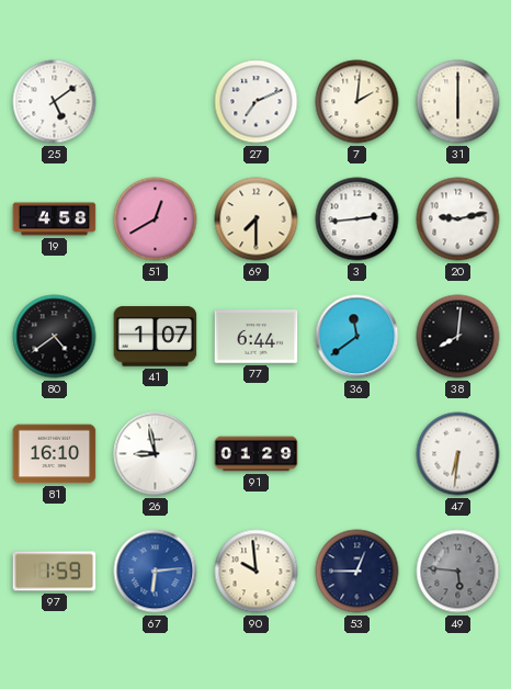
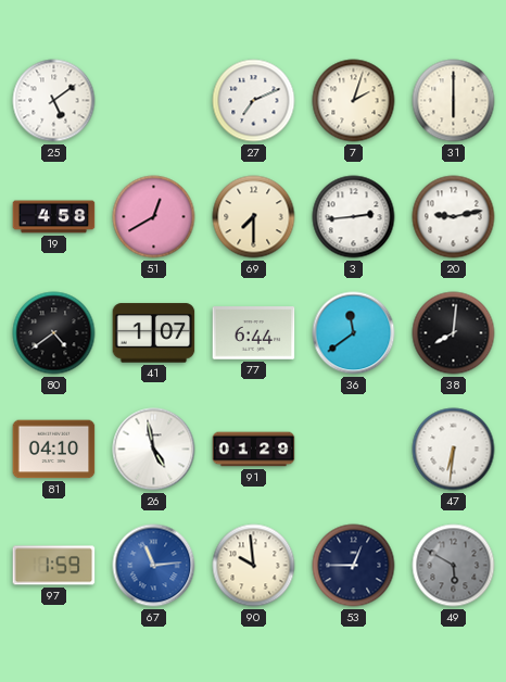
7: 2:01 -> 2:03
81: 16:10 -> 04:10
26: 8:58 -> 4:58
67: 6:14 -> 11:14
49: 5:46 -> 5:50
